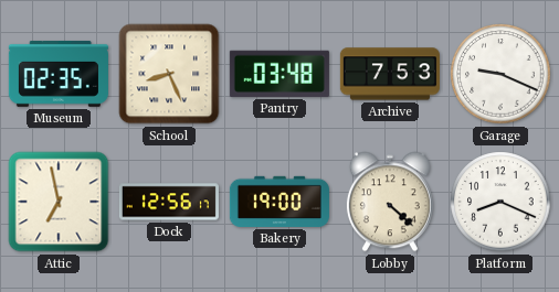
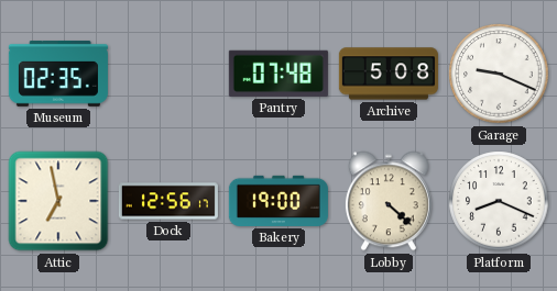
School: 8:26 -> none
Pantry: 03:48 -> 07:48
Archive: 7:53 -> 5:08
